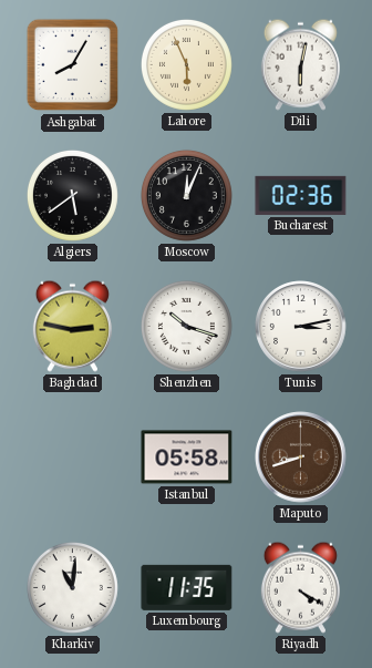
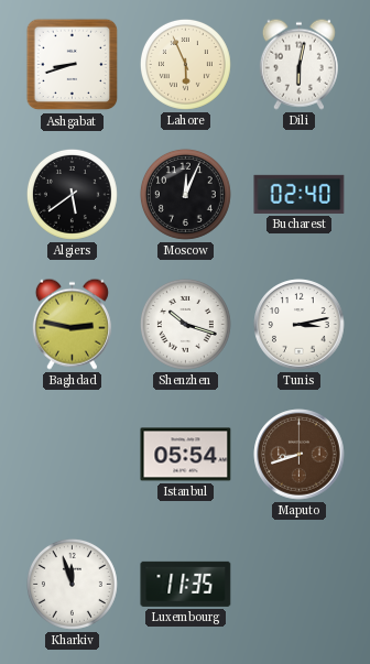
Ashgabat: 8:05 -> 8:42
Bucharest: 02:36 -> 02:40
Istanbul: 05:58 -> 05:54
Kharkiv: 11:01 -> 11:57
Riyadh: 4:20 -> none
